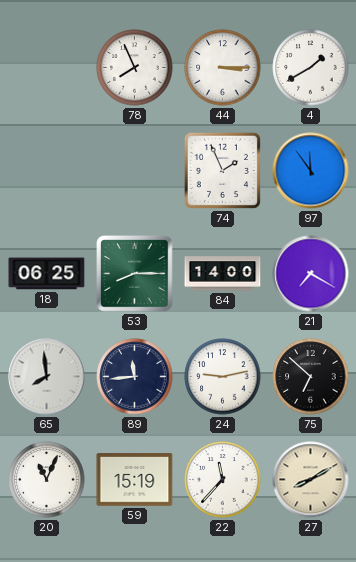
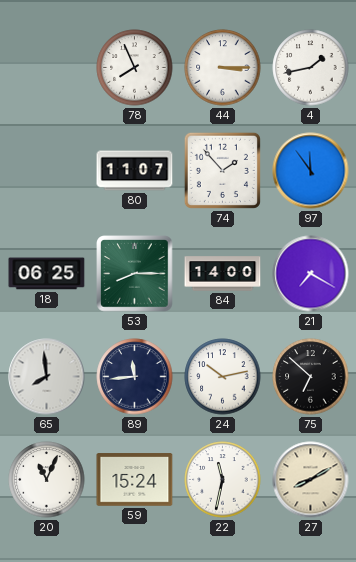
4: 1:40 -> 1:43
80: none -> 11:07
74: 1:56 -> 1:53
24: 9:13 -> 10:13
59: 15:19 -> 15:24
22: 11:37 -> 11:32
